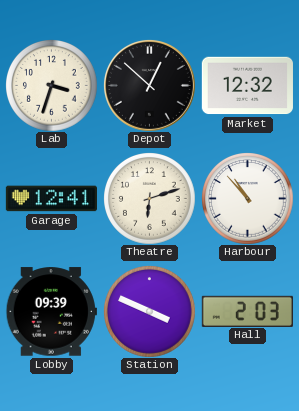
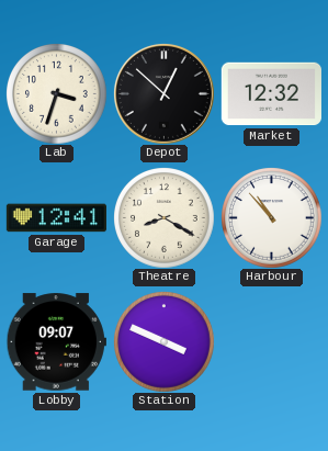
Theatre: 6:12 -> 8:20
Lobby: 09:39 -> 09:07
Hall: 2:03 -> none
